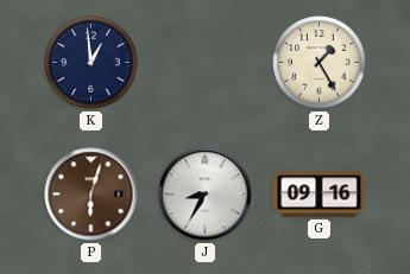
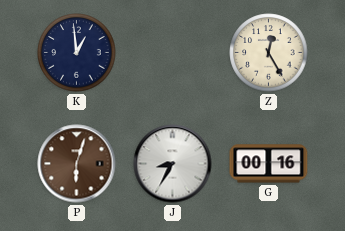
Z: 1:25 -> 12:25
G: 09:16 -> 00:16
